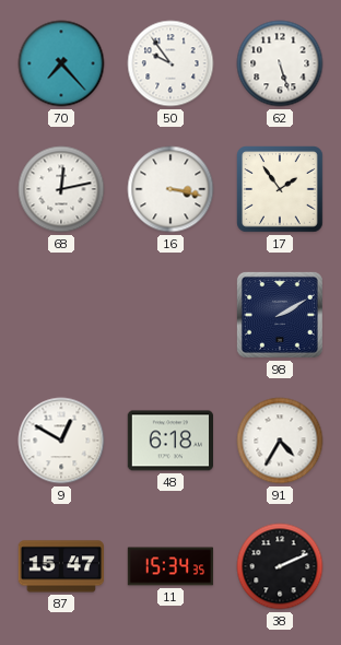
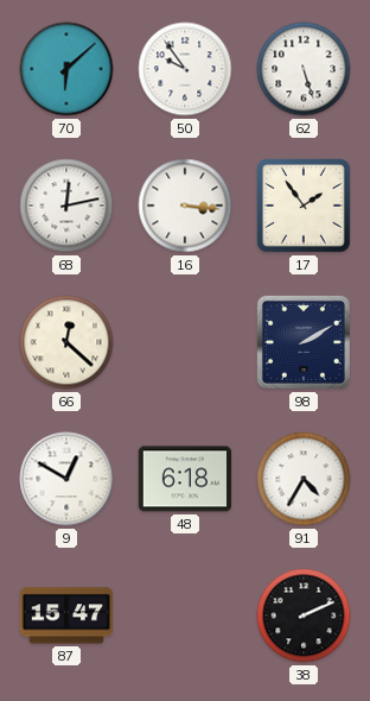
70: 7:23 -> 6:08
16: 3:17 -> 3:16
66: none -> 12:22
11: 15:34 -> none
